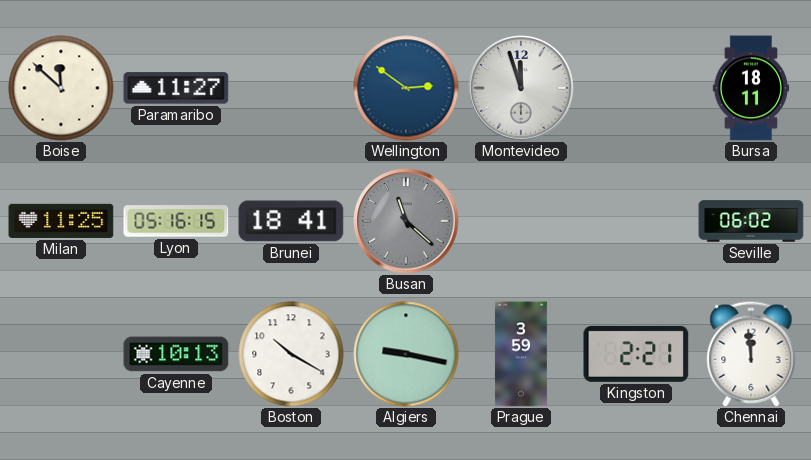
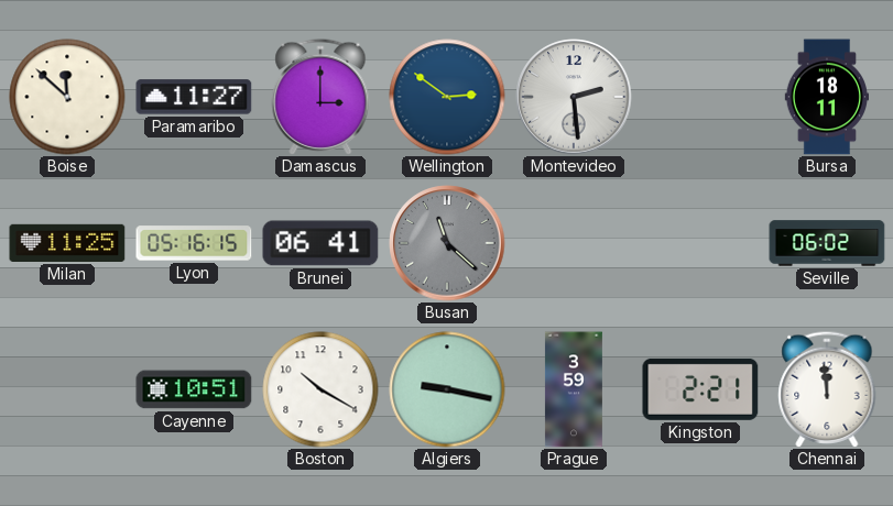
Damascus: none -> 3:00
Montevideo: 11:57 -> 2:29
Brunei: 18:41 -> 06:41
Cayenne: 10:13 -> 10:51
